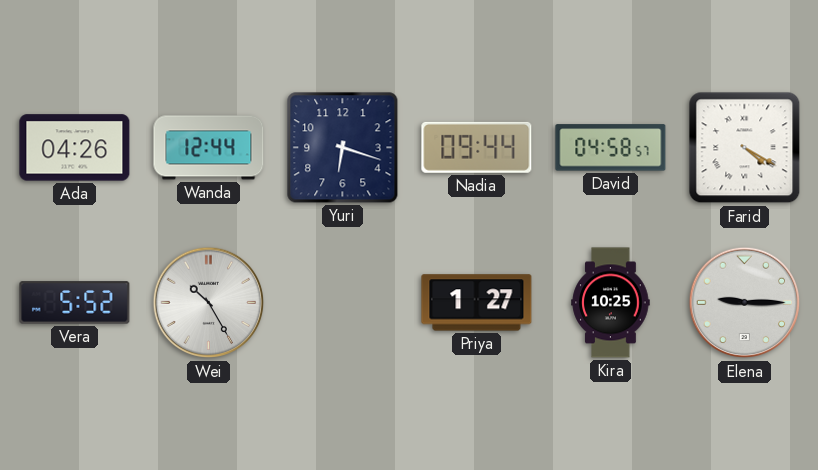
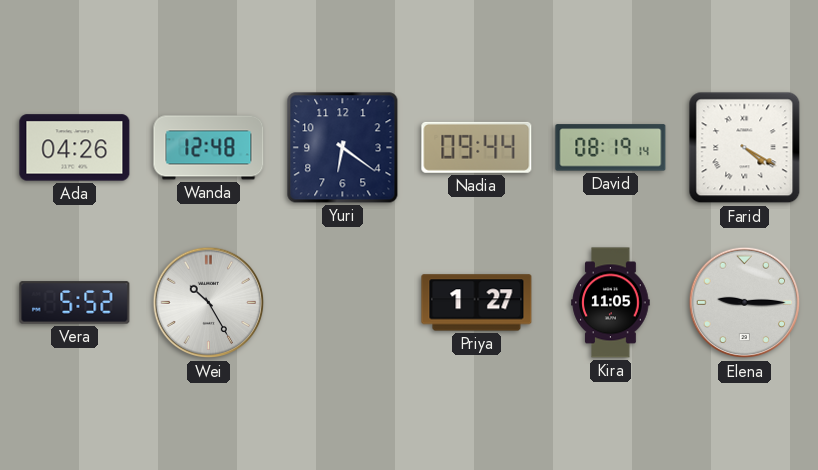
Wanda: 12:44 -> 12:48
Yuri: 6:18 -> 6:21
David: 04:58 -> 08:19
Kira: 10:25 -> 11:05
